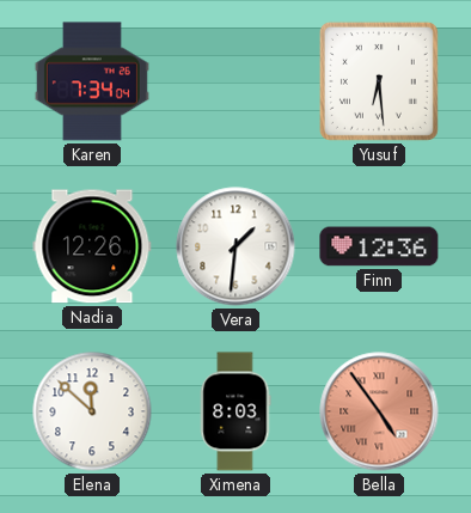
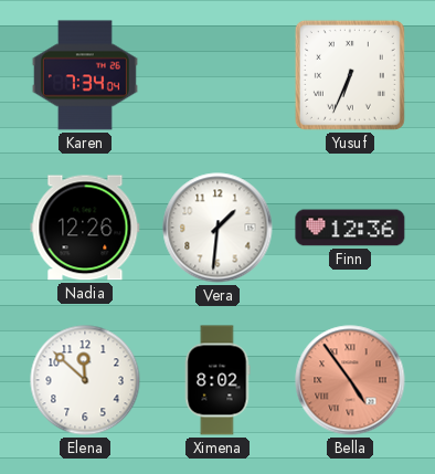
Yusuf: 6:29 -> 6:34
Ximena: 8:03 -> 8:02
